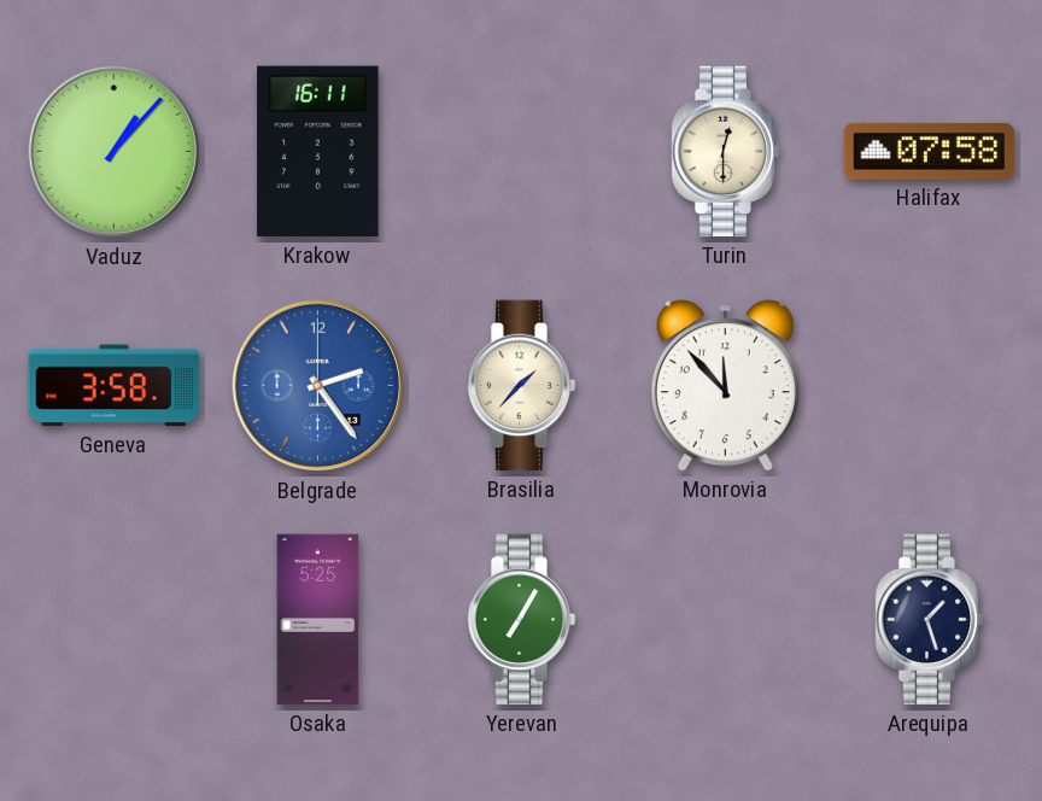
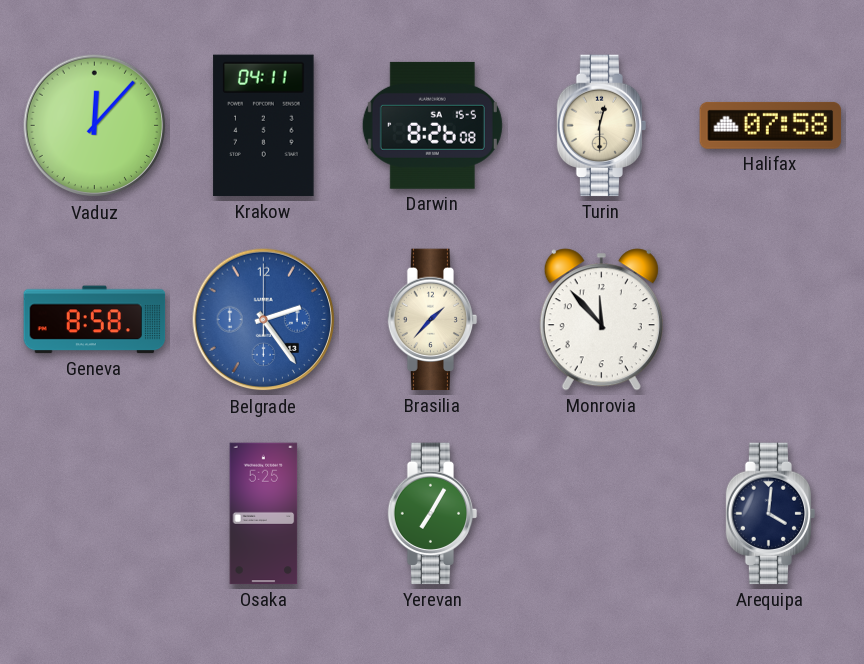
Vaduz: 1:07 -> 12:07
Krakow: 16:11 -> 04:11
Darwin: none -> 8:26
Geneva: 3:58 -> 8:58
Arequipa: 1:27 -> 4:01
